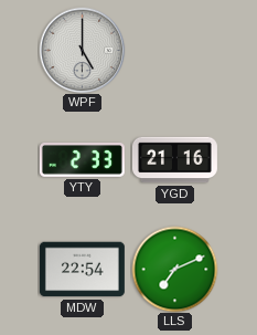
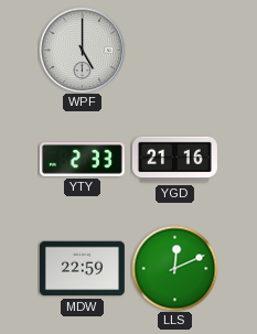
MDW: 22:54 -> 22:59
LLS: 7:11 -> 12:11
